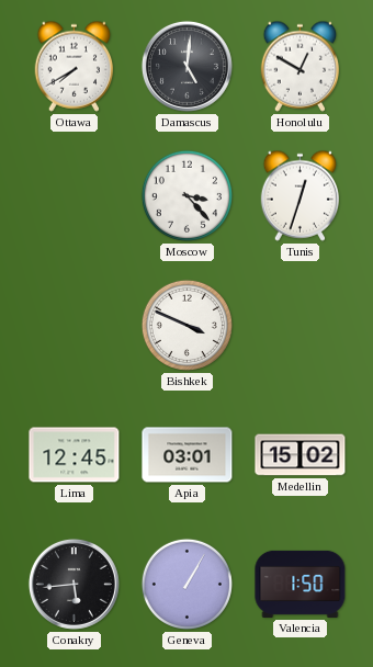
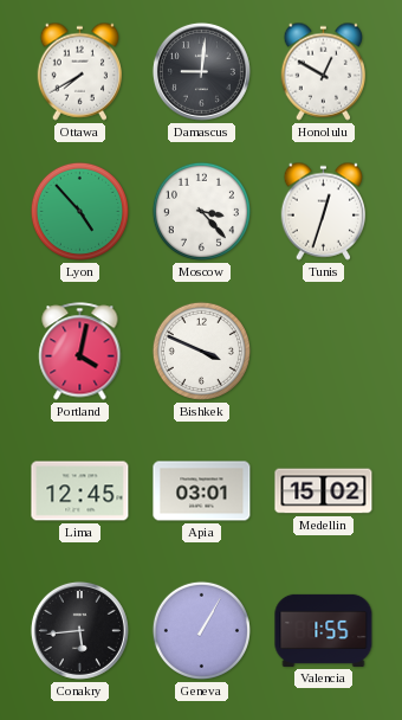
Damascus: 5:01 -> 9:01
Lyon: none -> 4:53
Portland: none -> 4:02
Valencia: 1:50 -> 1:55
